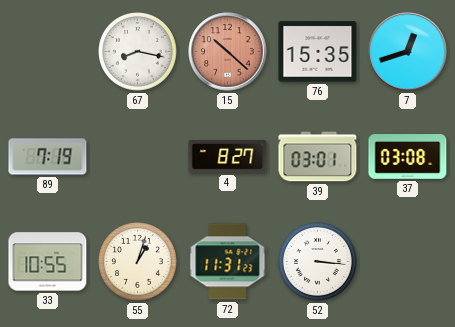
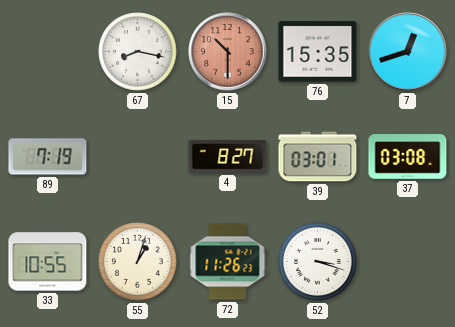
15: 10:22 -> 10:30
72: 11:31 -> 11:26
52: 3:16 -> 3:18
